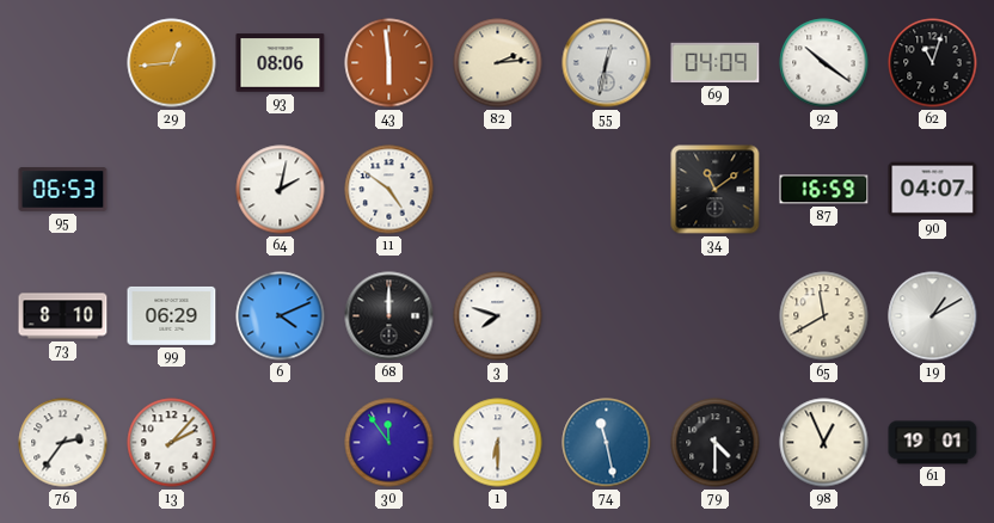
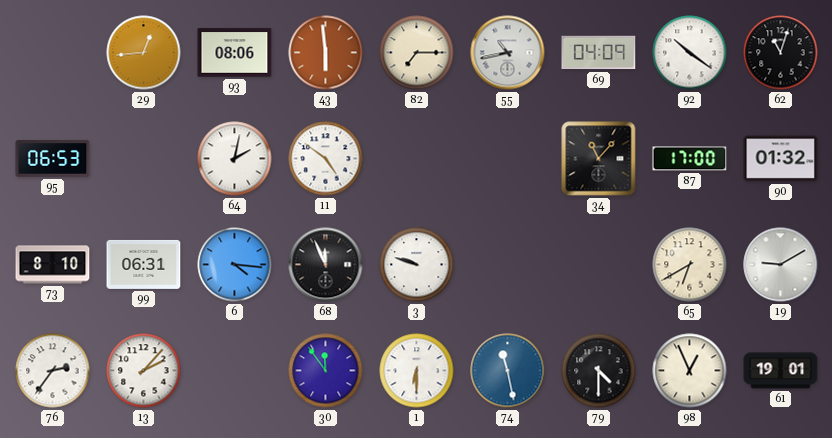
82: 2:14 -> 7:15
55: 12:32 -> 10:43
34: 11:09 -> 11:07
87: 16:59 -> 17:00
90: 04:07 -> 01:32
99: 06:29 -> 06:31
6: 4:11 -> 4:16
68: 12:00 -> 11:56
3: 7:48 -> 9:48
65: 11:40 -> 6:40
19: 1:10 -> 9:10
